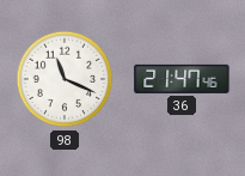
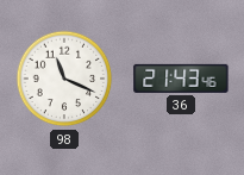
36: 21:47 -> 21:43
